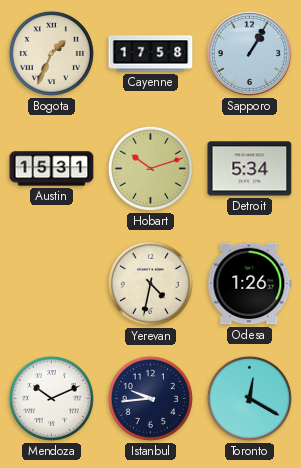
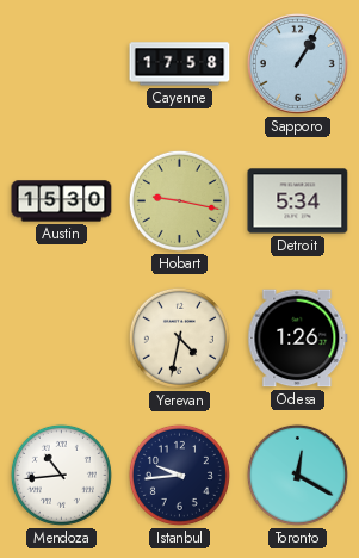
Bogota: 1:34 -> none
Austin: 15:31 -> 15:30
Hobart: 10:12 -> 9:17
Mendoza: 10:11 -> 10:44
